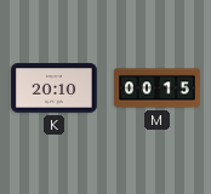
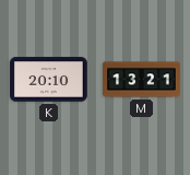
M: 00:15 -> 13:21
